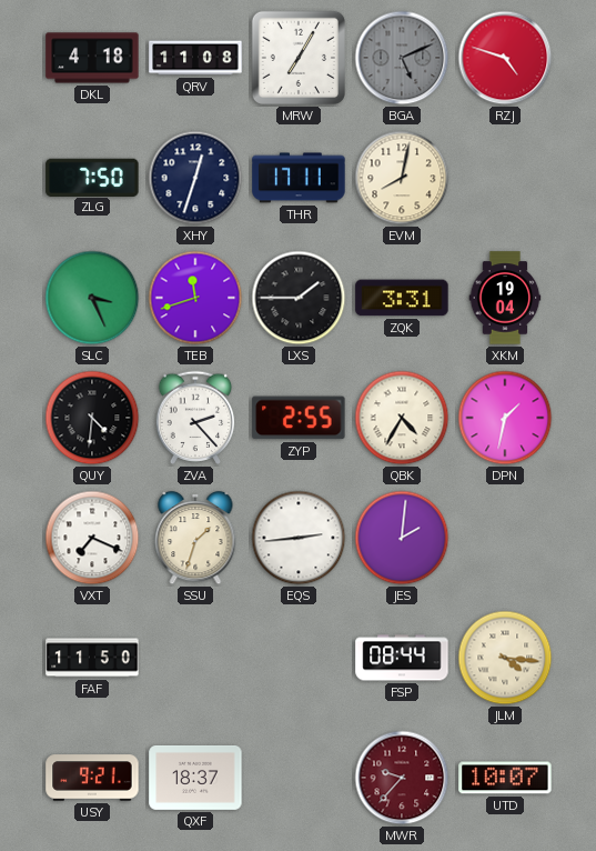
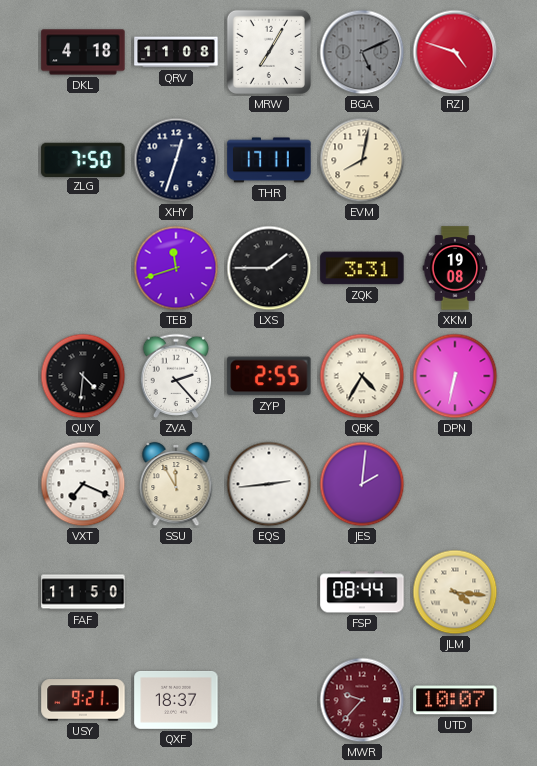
SLC: 3:26 -> none
XKM: 19:04 -> 19:08
DPN: 1:32 -> 6:32
SSU: 1:33 -> 11:55
